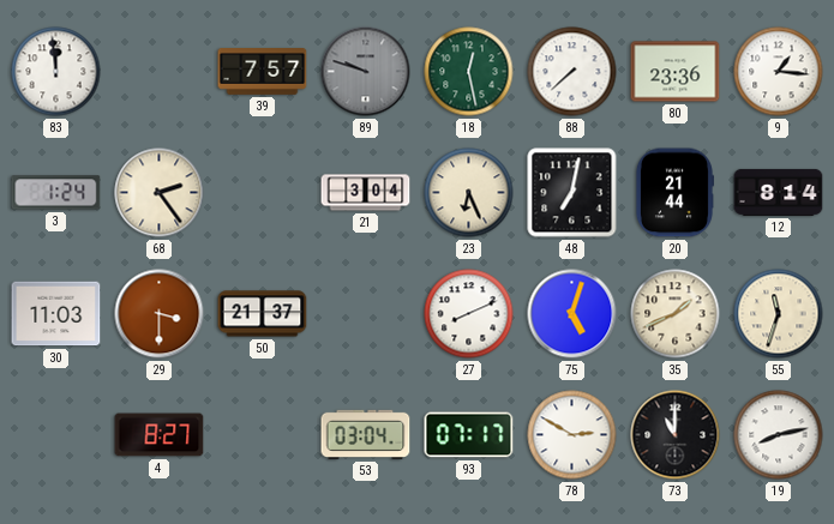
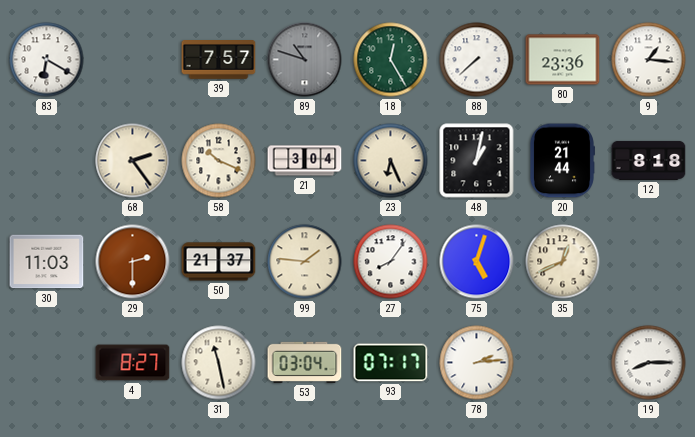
83: 11:59 -> 6:20
89: 9:48 -> 10:48
18: 12:28 -> 12:25
3: 1:24 -> none
58: none -> 10:19
48: 7:02 -> 1:02
12: 8:14 -> 8:18
29: 3:30 -> 2:30
99: none -> 1:46
27: 8:11 -> 8:06
35: 1:41 -> 12:41
55: 11:33 -> none
31: none -> 11:28
78: 2:50 -> 2:14
73: 11:00 -> none
19: 8:13 -> 8:15
